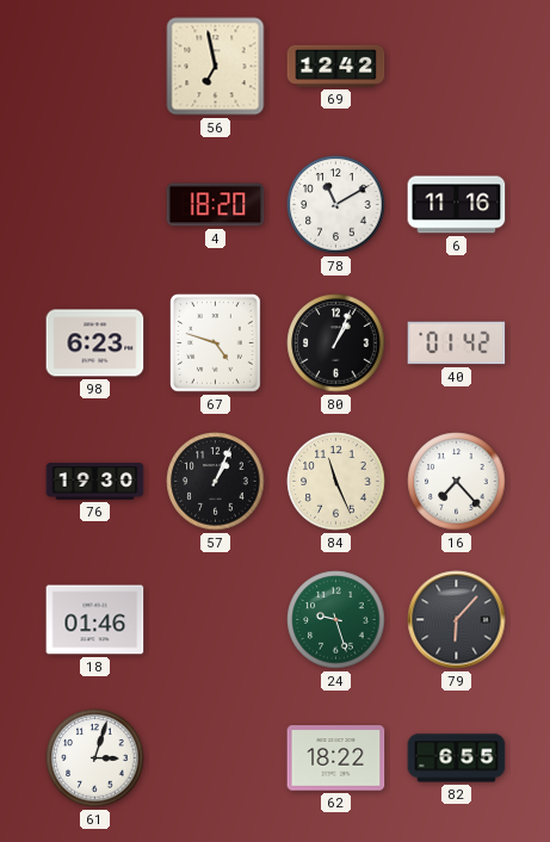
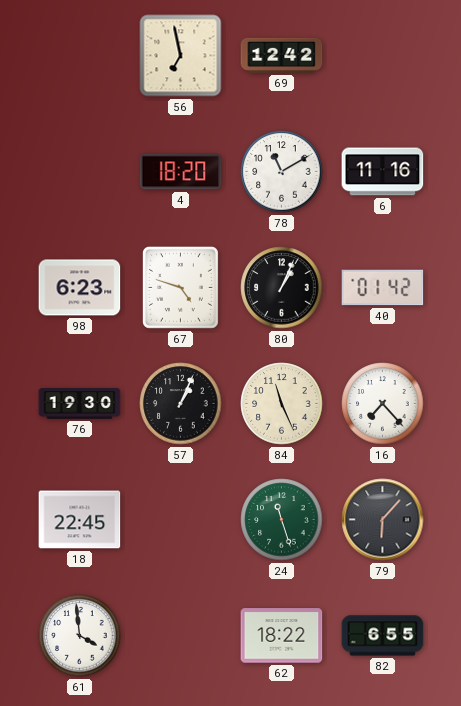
18: 01:46 -> 22:45
24: 9:27 -> 11:27
61: 3:03 -> 3:59
